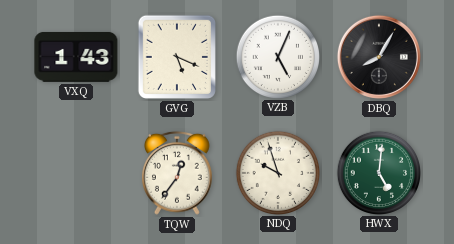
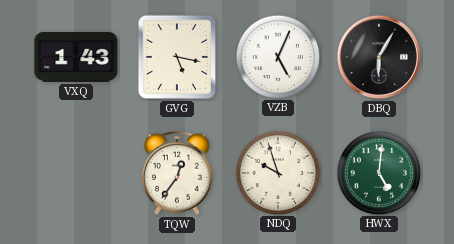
GVG: 5:19 -> 5:17
DBQ: 8:05 -> 6:05
